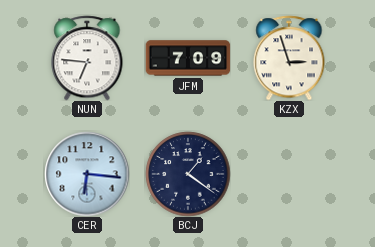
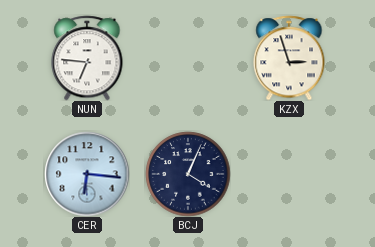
JFM: 7:09 -> none
BCJ: 1:21 -> 4:04
